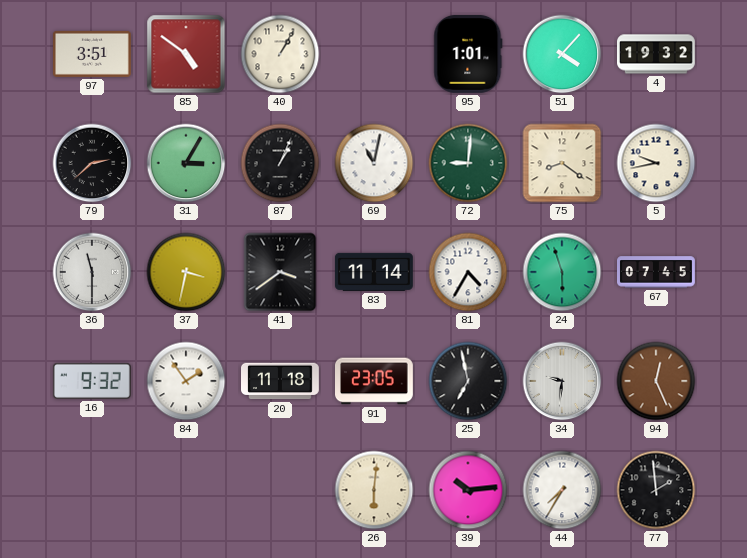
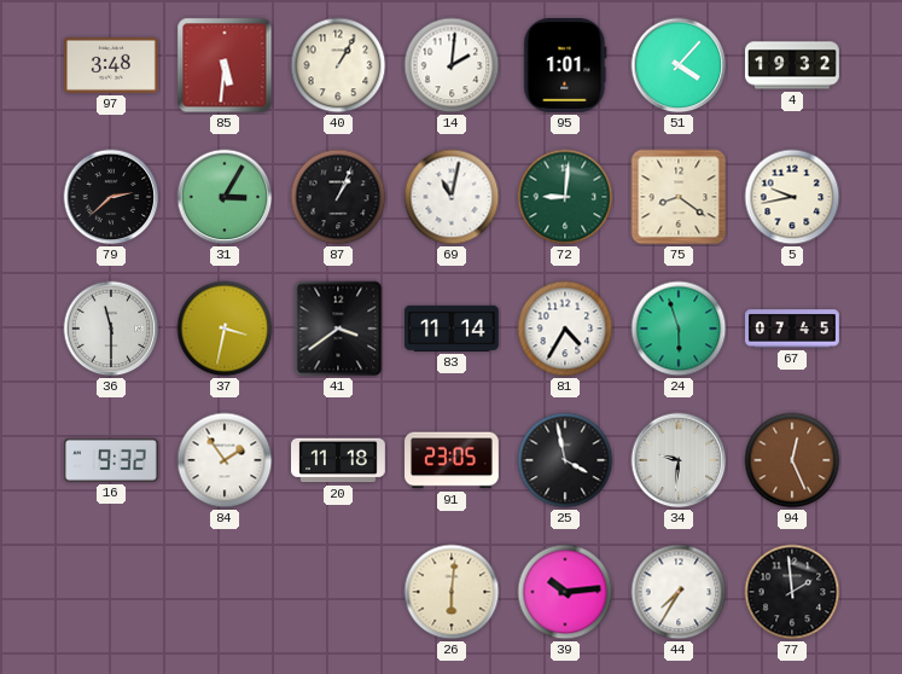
97: 3:51 -> 3:48
85: 4:51 -> 5:31
14: none -> 2:01
25: 6:58 -> 3:58
